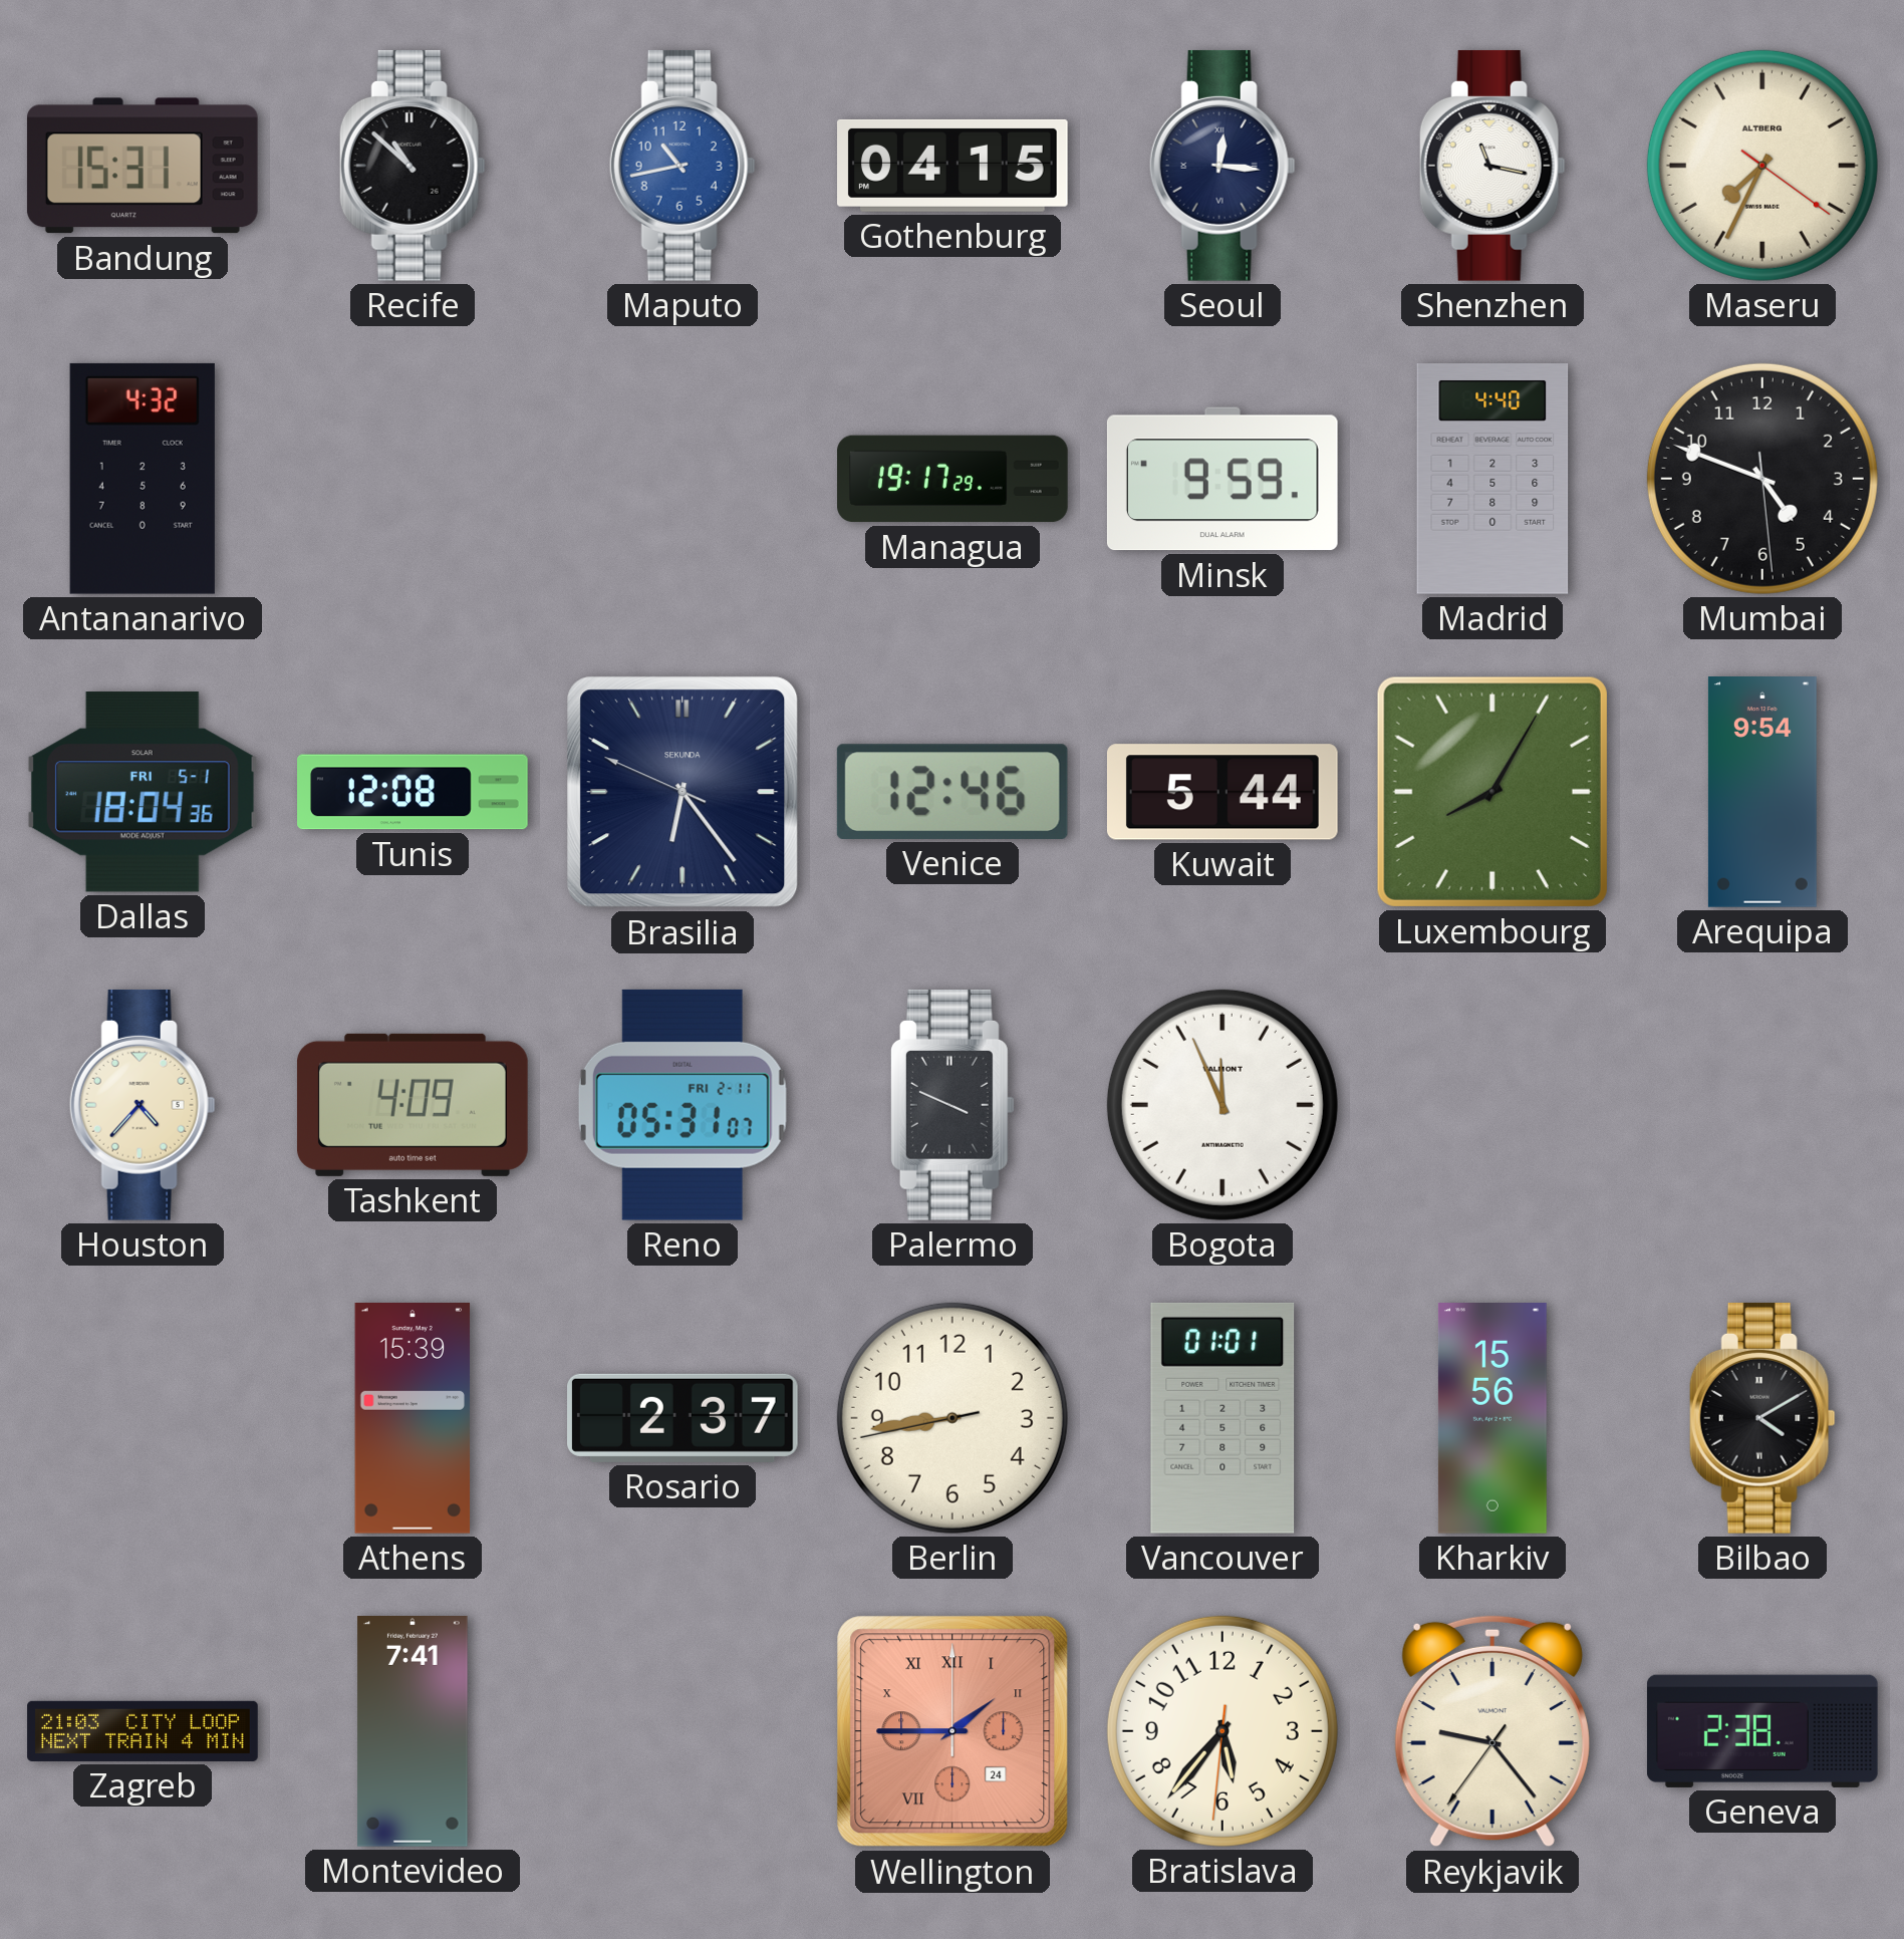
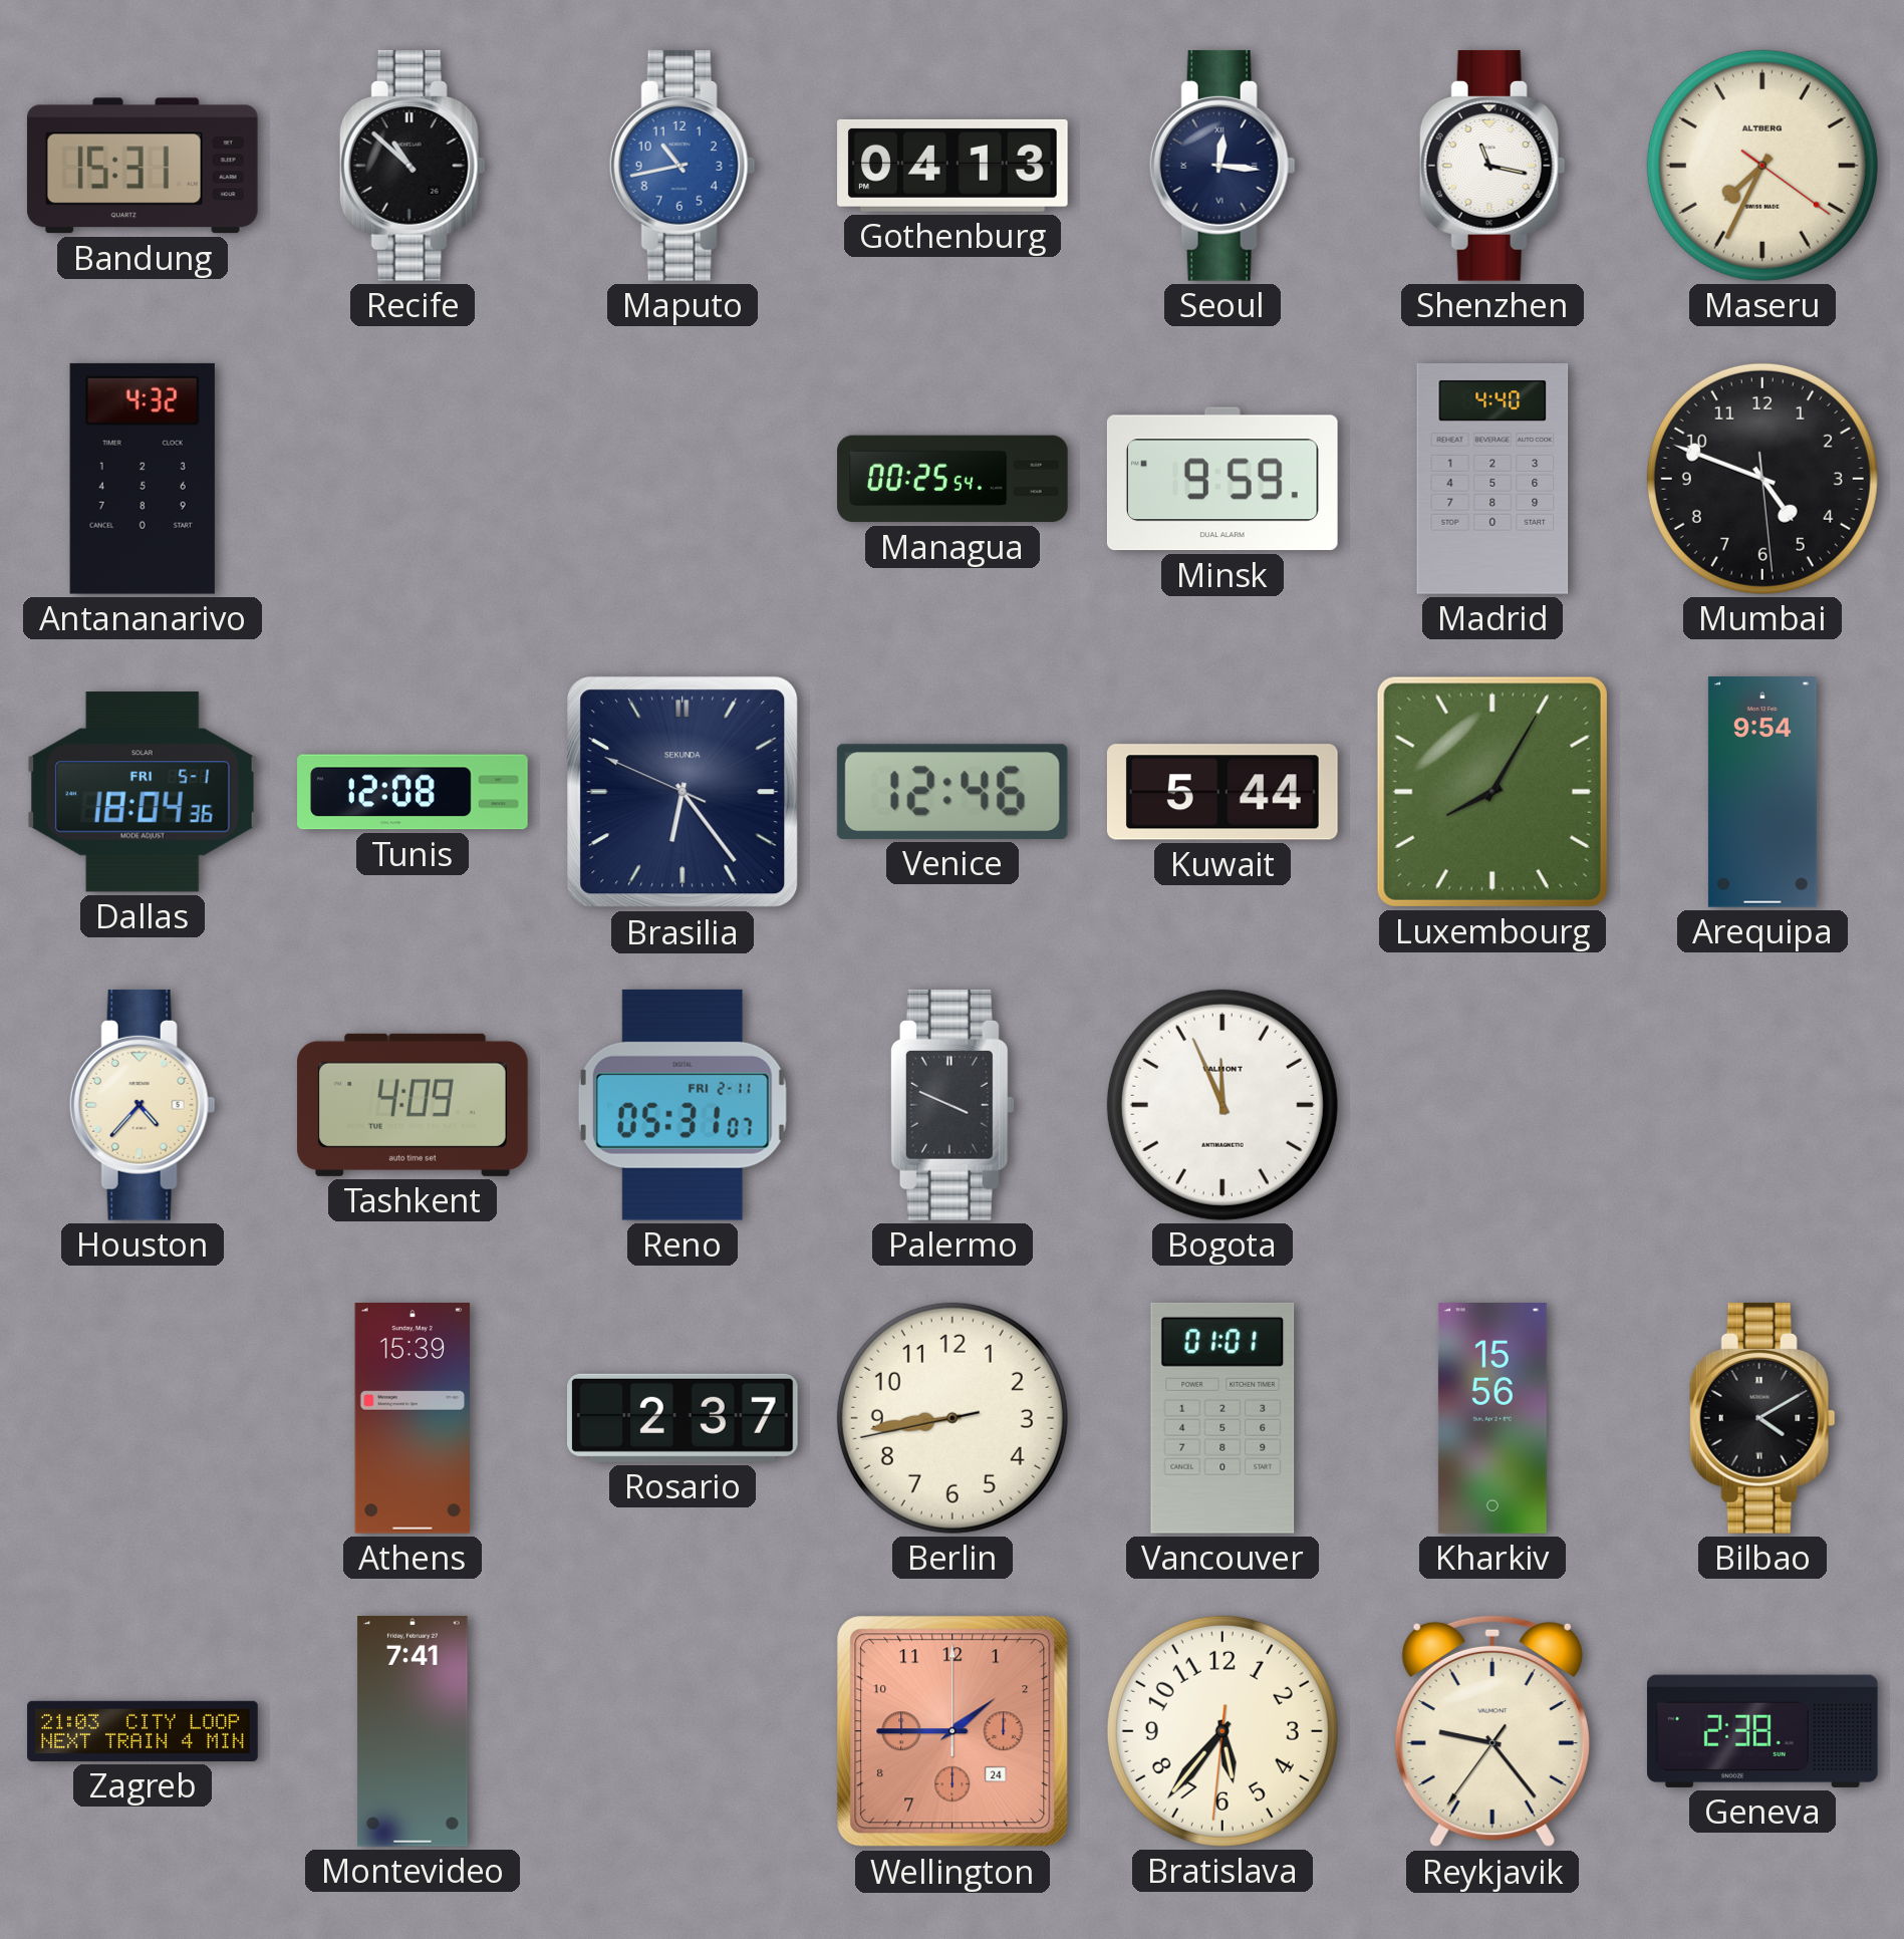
Gothenburg: 04:15 -> 04:13
Managua: 19:17 -> 00:25
Wellington numerals: Roman -> Arabic
